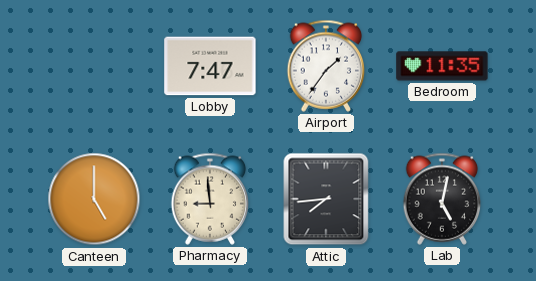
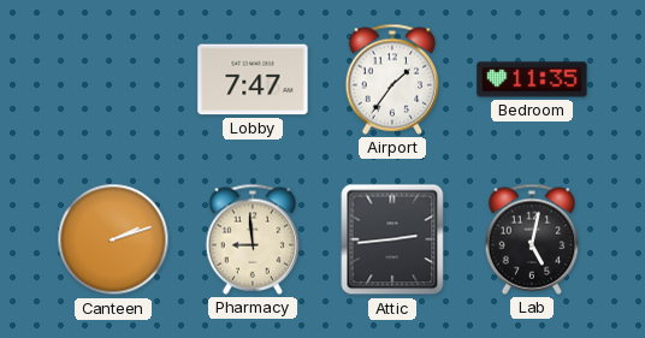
Canteen: 5:00 -> 2:12
Attic: 7:44 -> 2:44
